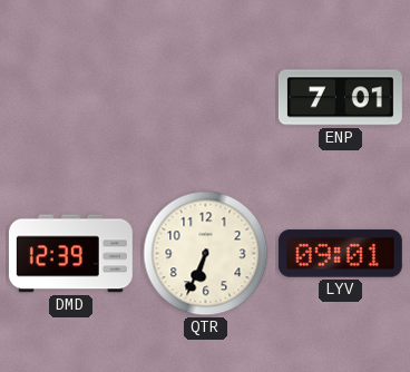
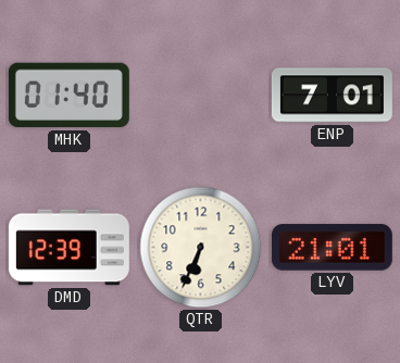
MHK: none -> 01:40
LYV: 09:01 -> 21:01
